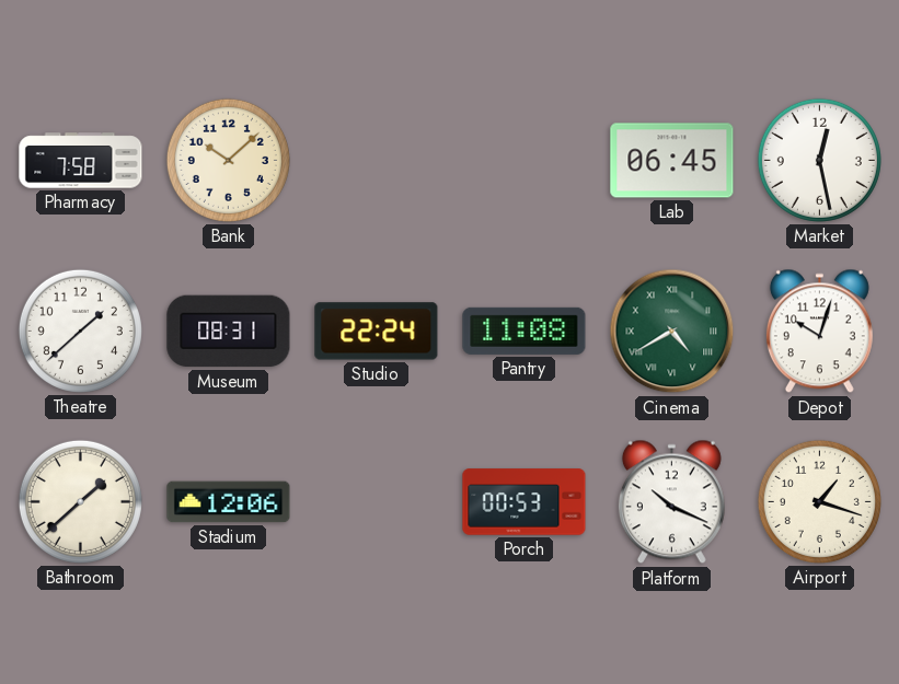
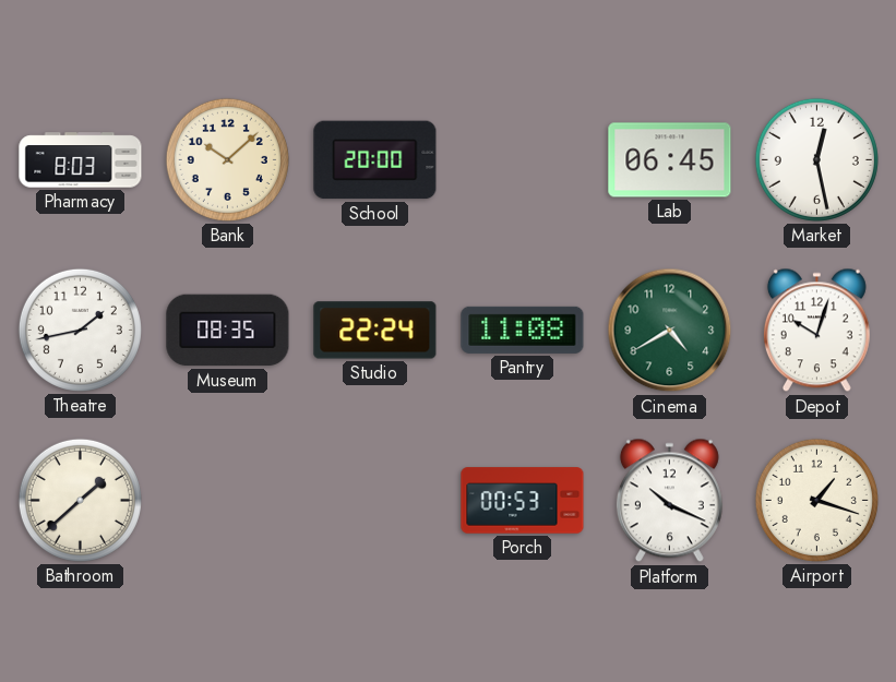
Pharmacy: 7:58 -> 8:03
School: none -> 20:00
Theatre: 1:38 -> 1:43
Museum: 08:31 -> 08:35
Cinema numerals: Roman -> Arabic
Stadium: 12:06 -> none
